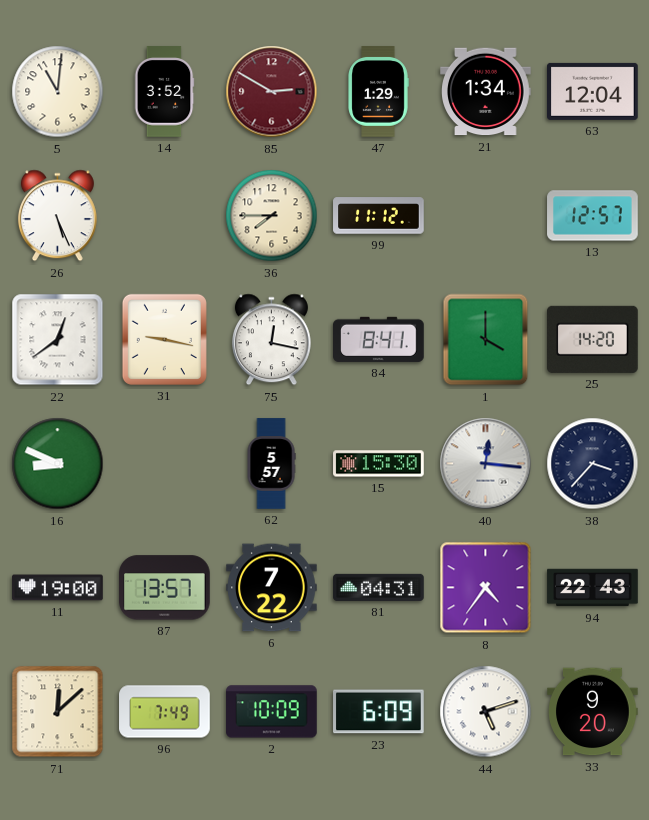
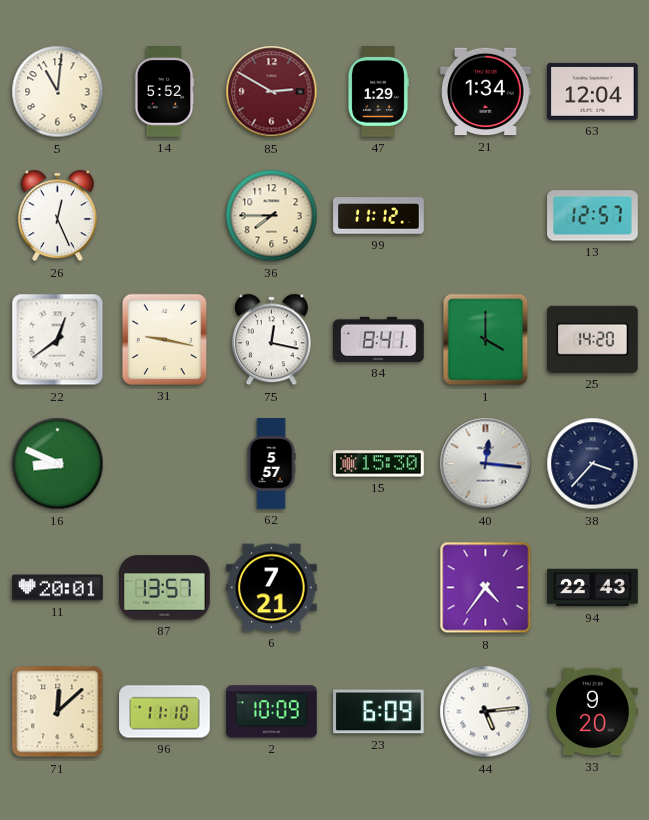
14: 3:52 -> 5:52
26: 5:26 -> 12:26
11: 19:00 -> 20:01
6: 7:22 -> 7:21
81: 04:31 -> none
96: 7:49 -> 11:10
44: 5:12 -> 5:14
